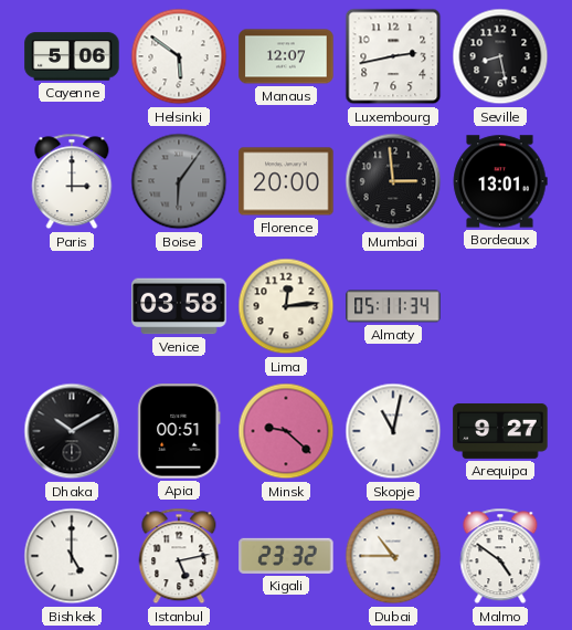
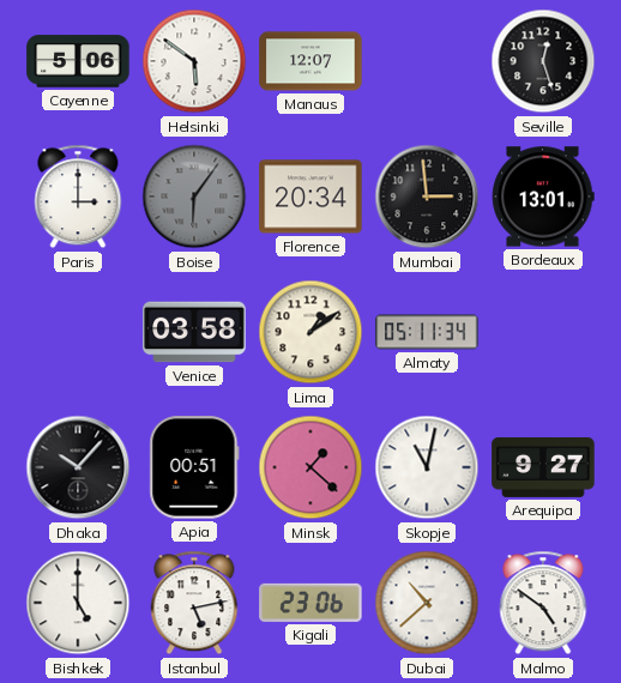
Luxembourg: 2:43 -> none
Seville: 8:28 -> 12:27
Florence: 20:00 -> 20:34
Lima: 12:14 -> 1:09
Dhaka: 10:10 -> 10:07
Minsk: 9:22 -> 1:22
Kigali: 23:32 -> 23:06
Dubai: 10:45 -> 10:38
